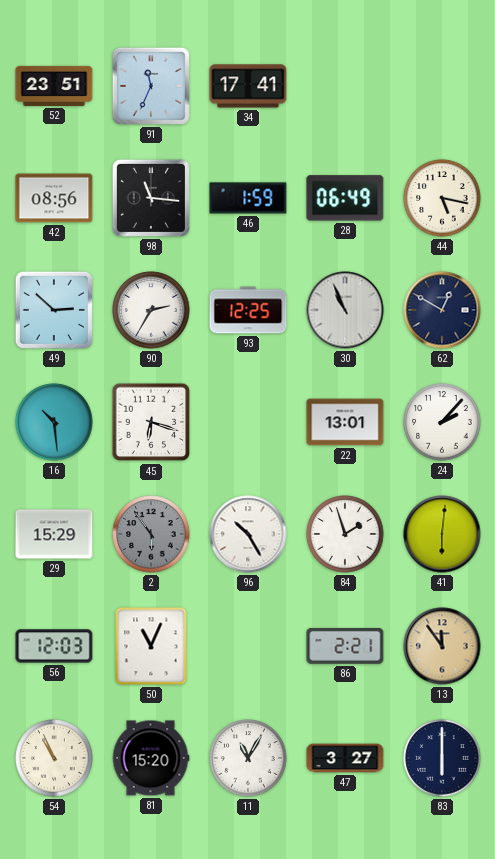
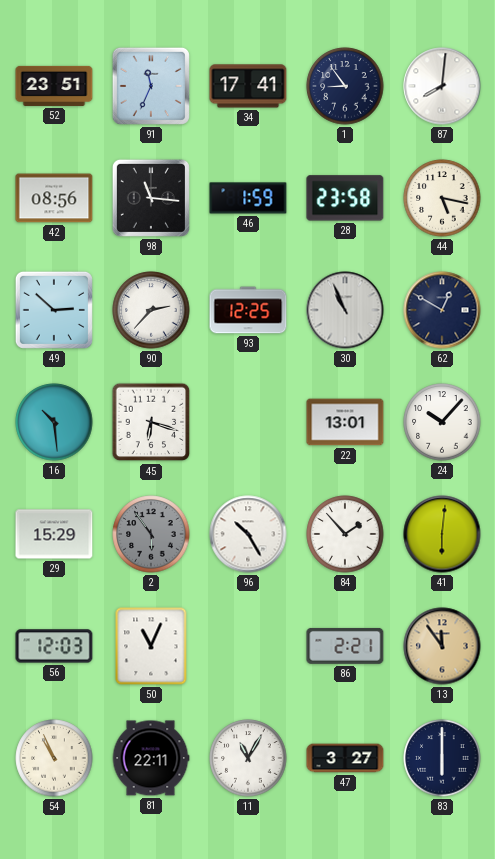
1: none -> 8:54
87: none -> 8:01
28: 06:49 -> 23:58
90: 2:35 -> 2:37
24: 2:07 -> 10:07
84: 1:57 -> 1:53
81: 15:20 -> 22:11
